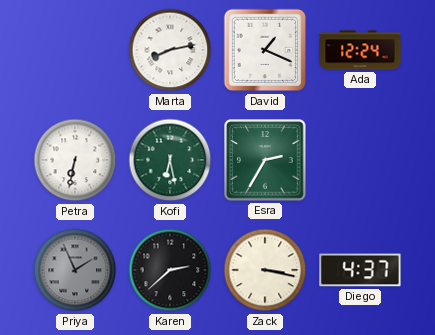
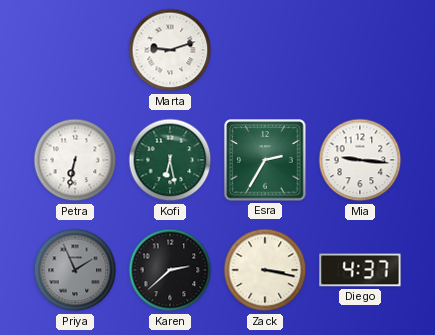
Marta: 8:13 -> 9:12
David: 1:19 -> none
Ada: 12:24 -> none
Mia: none -> 9:16
